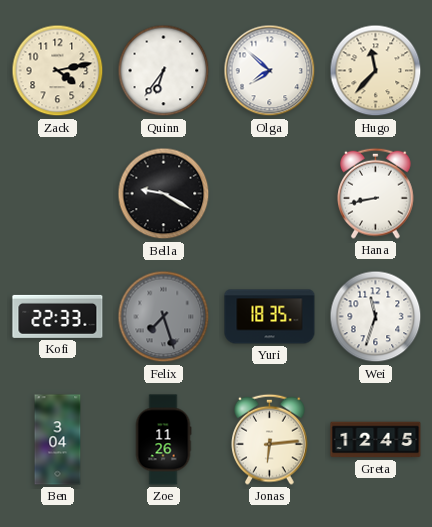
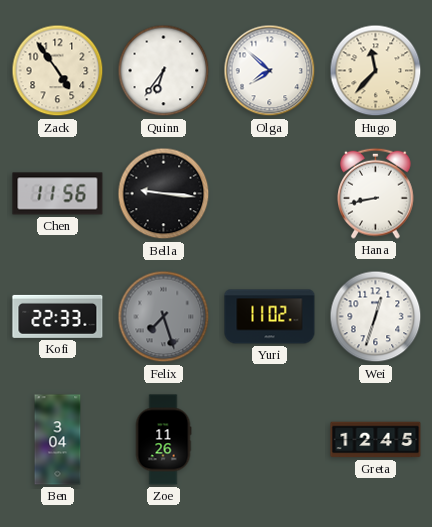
Zack: 4:13 -> 4:54
Chen: none -> 11:56
Bella: 9:20 -> 9:16
Yuri: 18:35 -> 11:02
Wei: 11:33 -> 12:33
Jonas: 6:14 -> none
